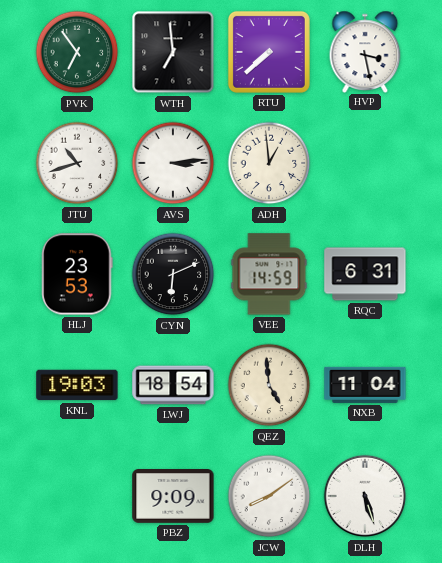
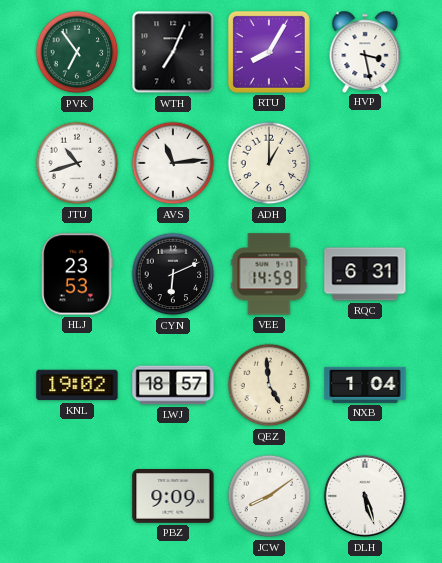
WTH: 6:59 -> 7:04
RTU: 7:38 -> 8:05
AVS: 3:14 -> 11:14
ADH: 12:59 -> 1:00
KNL: 19:03 -> 19:02
LWJ: 18:54 -> 18:57
NXB: 11:04 -> 1:04
